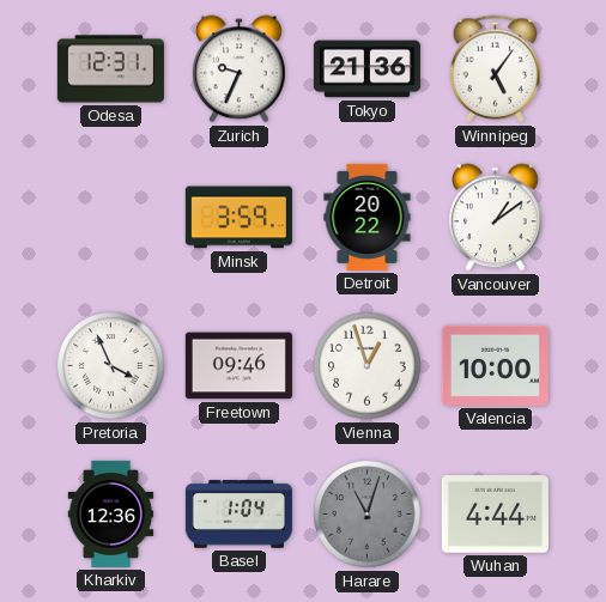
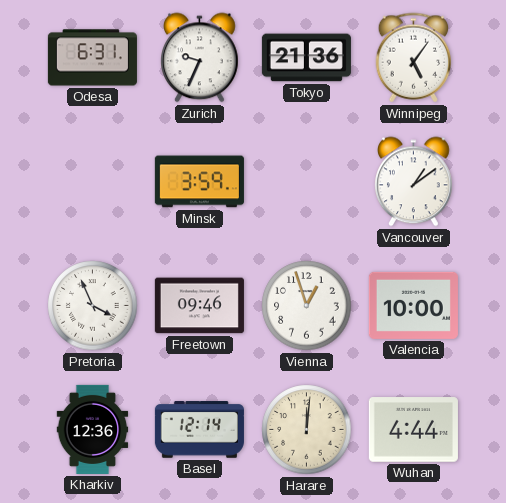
Odesa: 12:31 -> 6:31
Detroit: 20:22 -> none
Basel: 1:04 -> 12:14
Harare: 11:03 -> 12:01
Harare dial: grey -> cream
